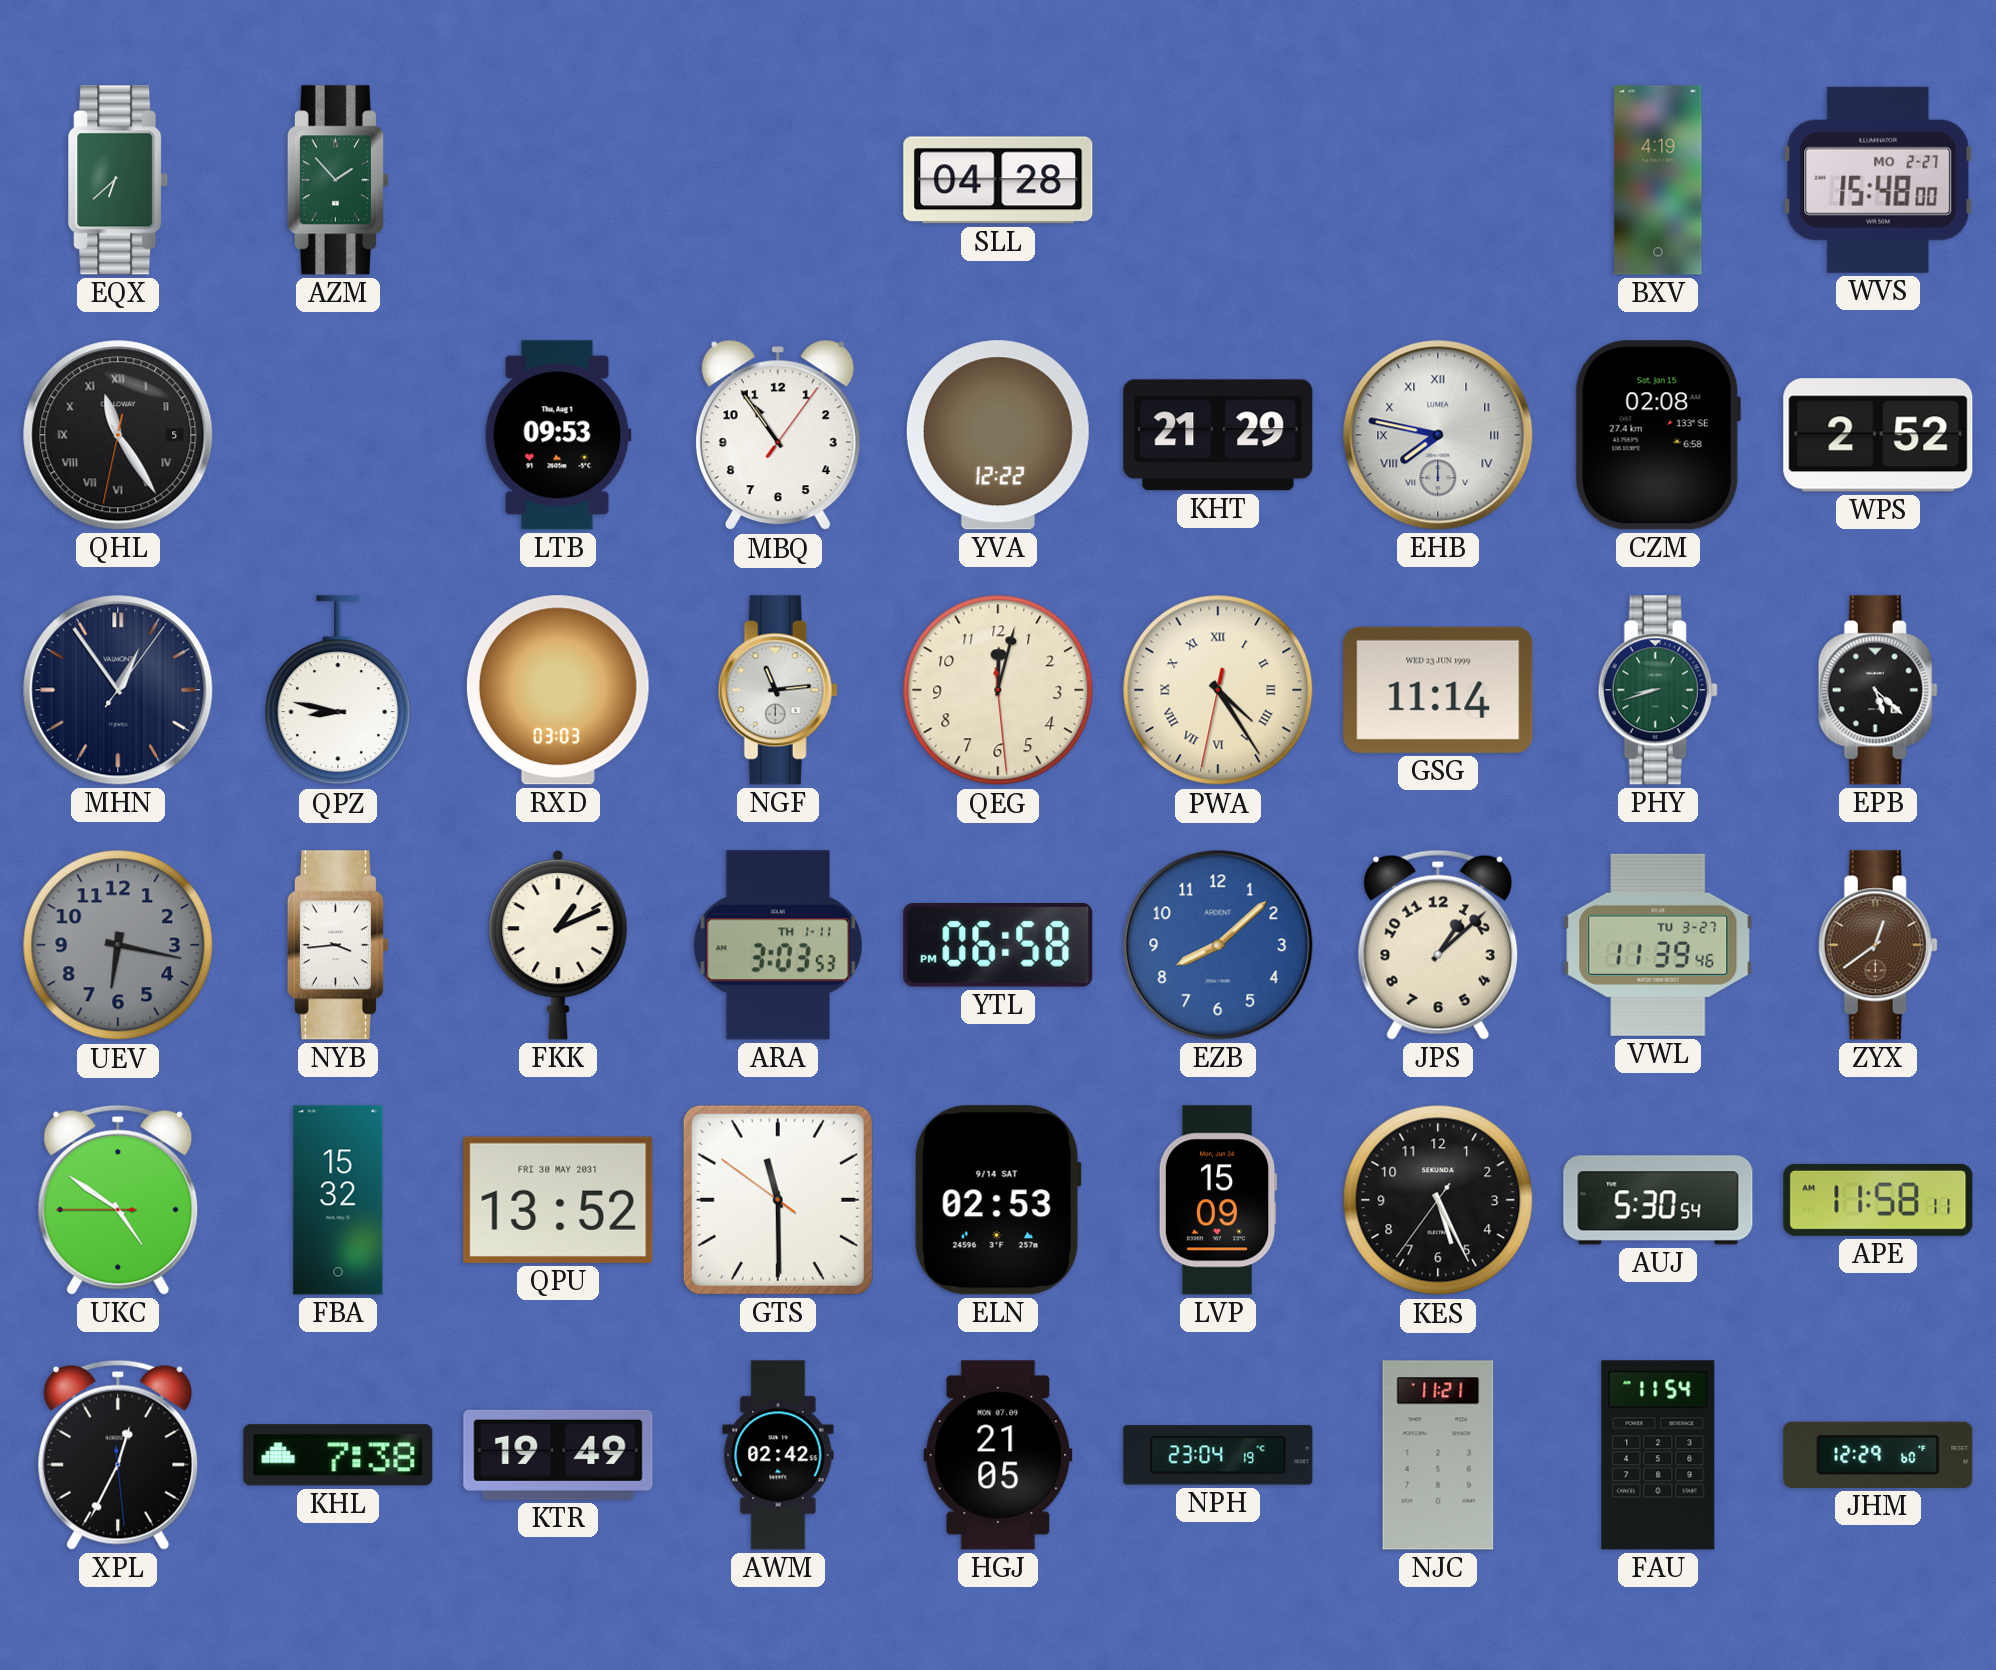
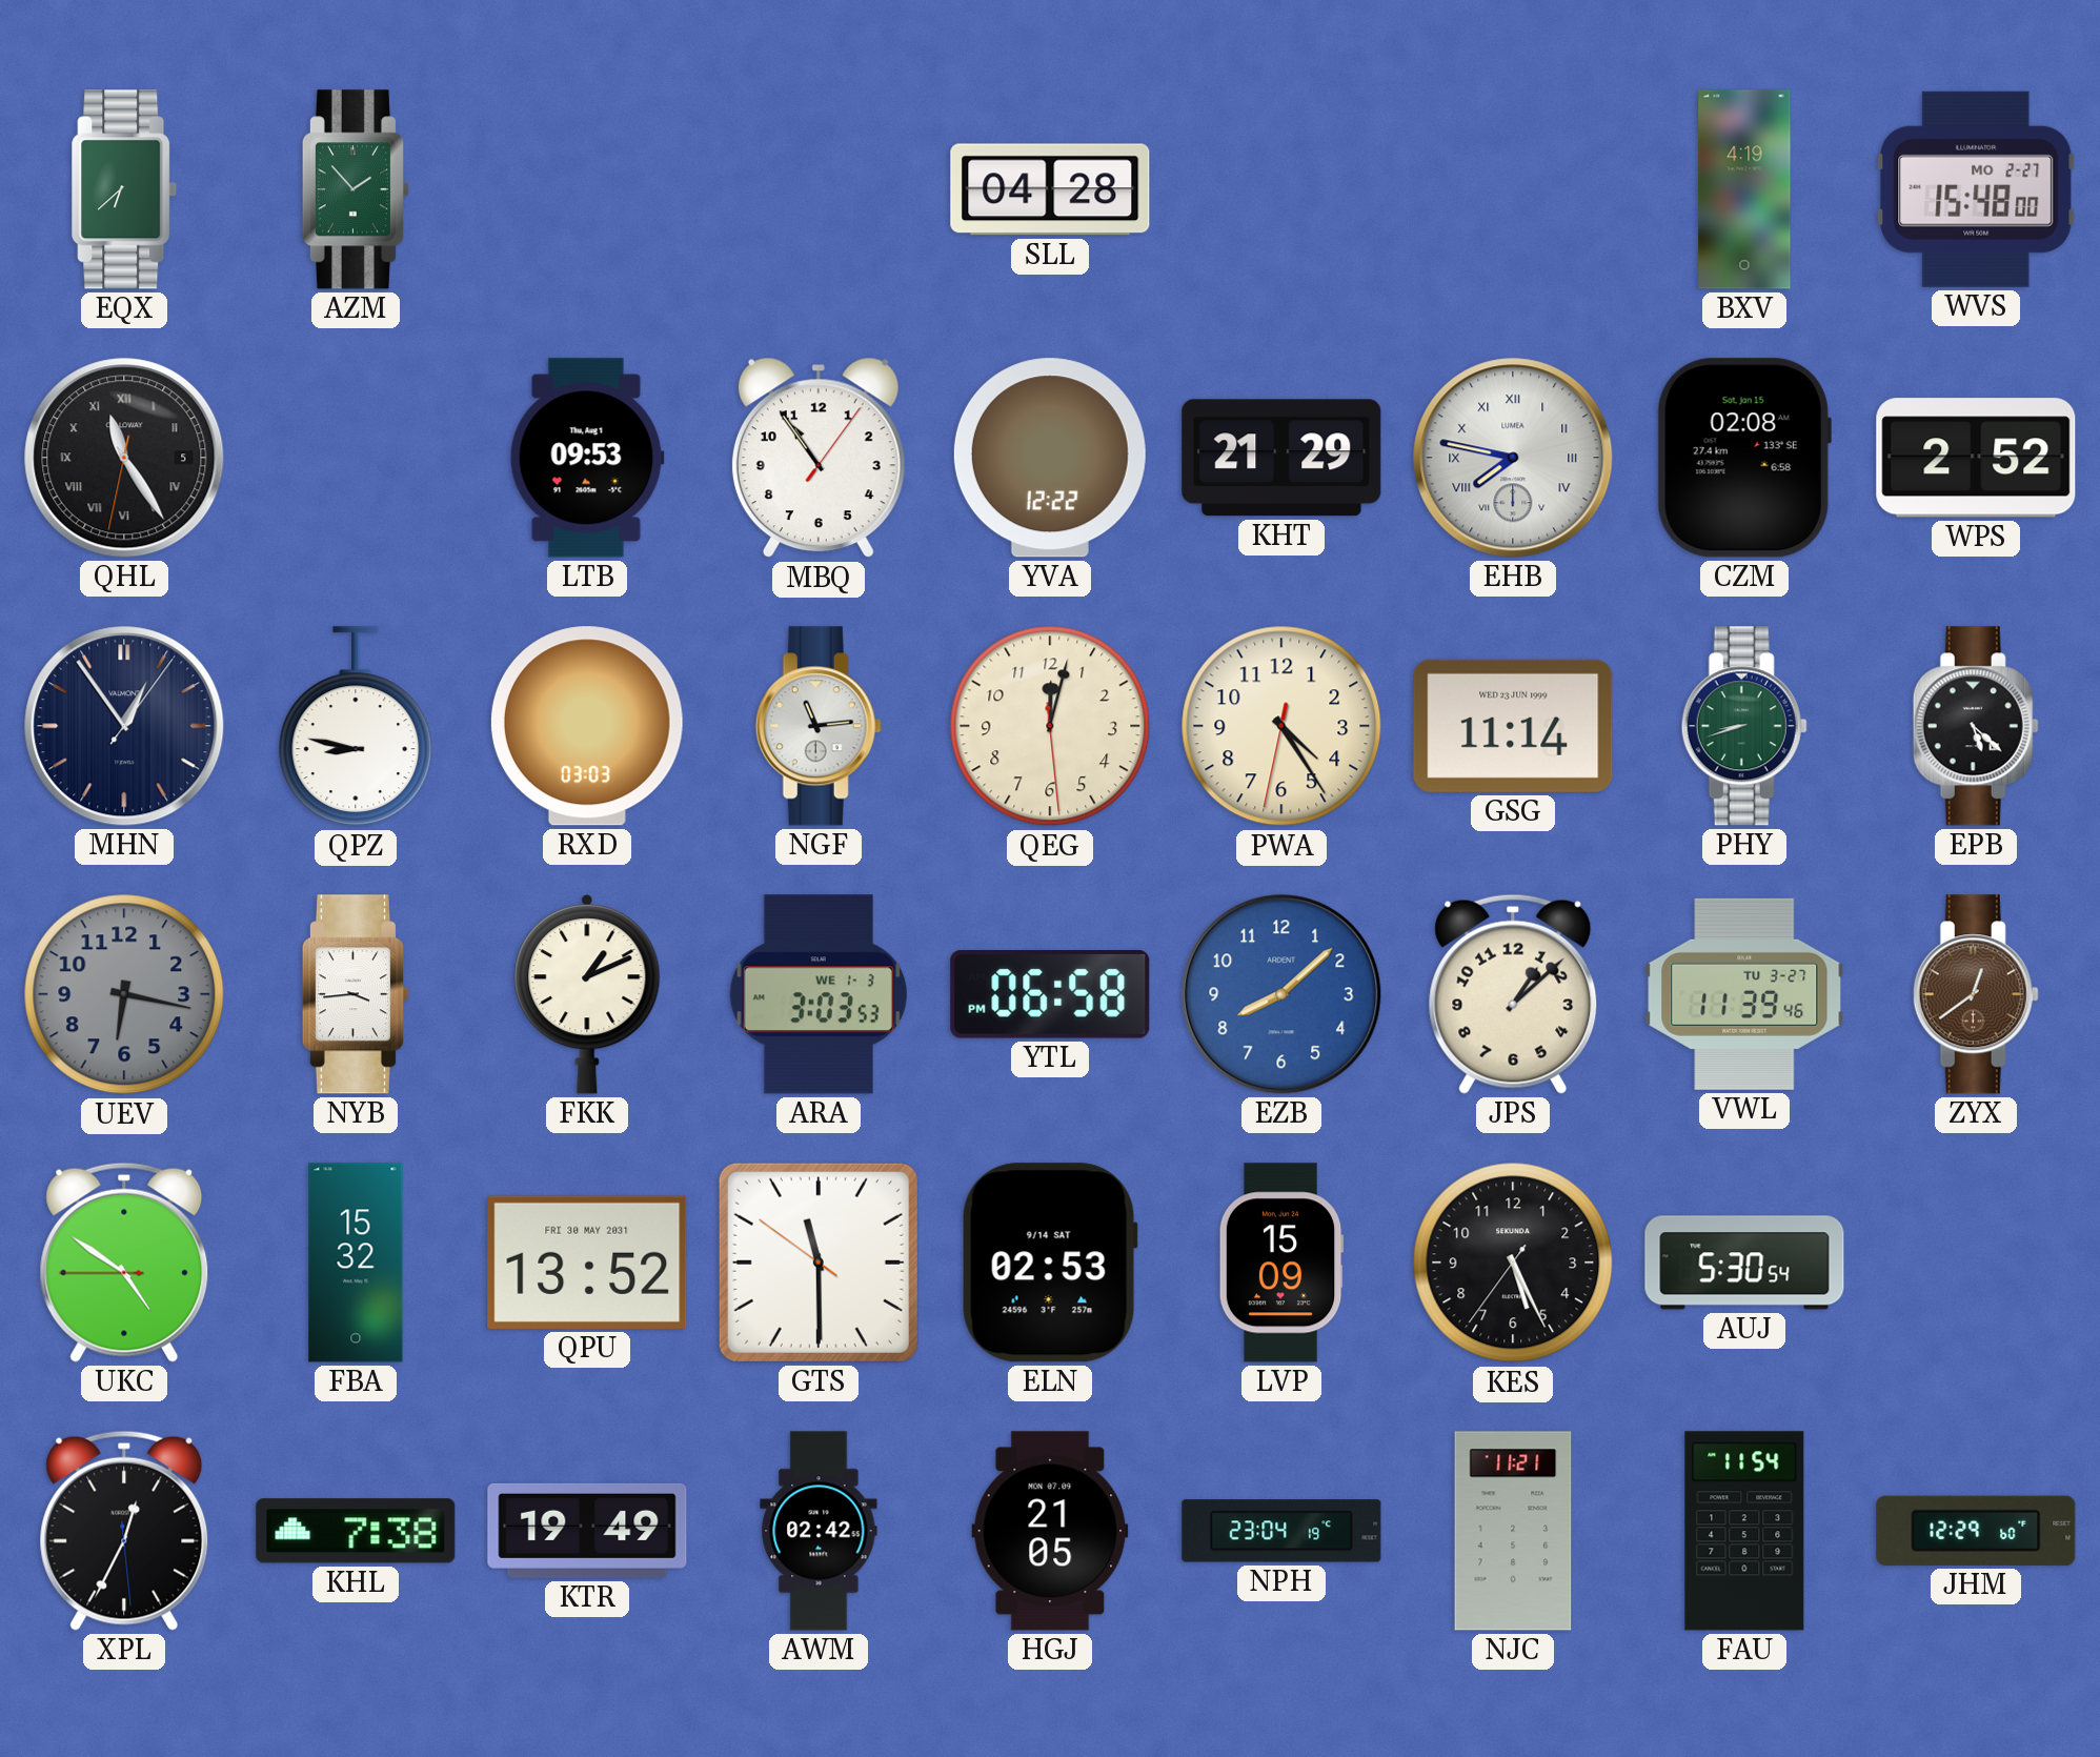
PWA numerals: Roman -> Arabic
ARA date: TH 1-11 -> WE 1-3
APE: 11:58 -> none
